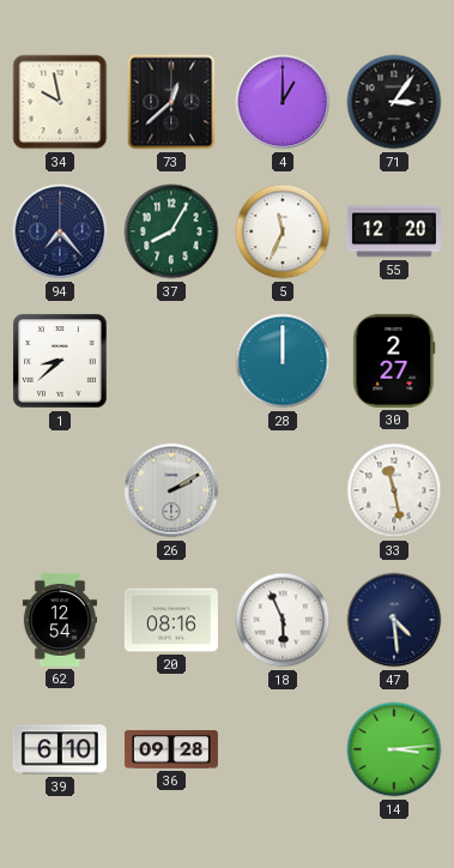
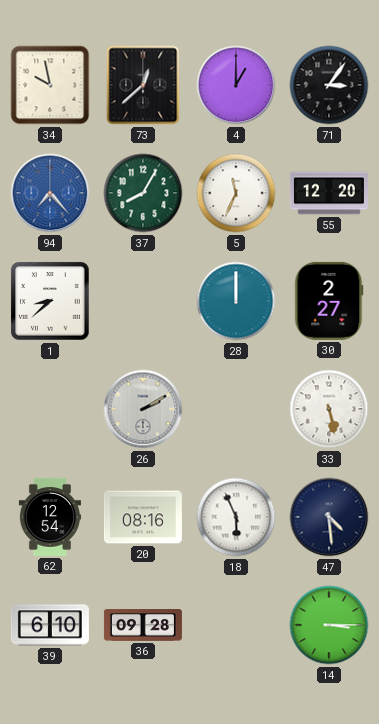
94 dial: navy -> blue
33: 11:28 -> 5:28
14: 3:14 -> 3:15
